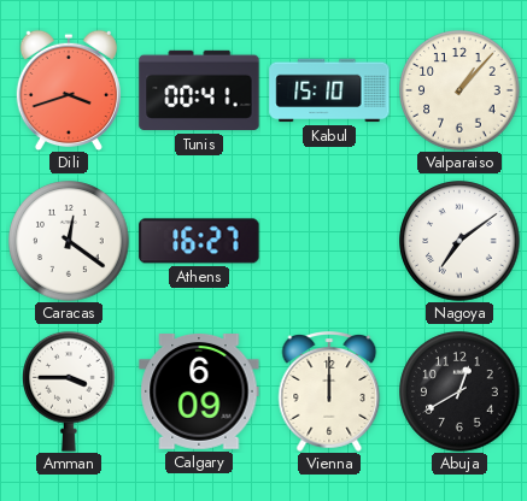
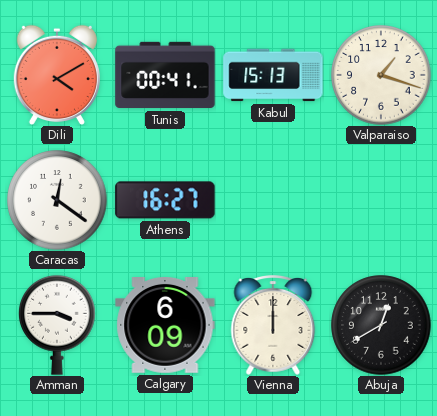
Dili: 3:42 -> 4:10
Kabul: 15:10 -> 15:13
Valparaiso: 1:07 -> 1:18
Nagoya: 7:09 -> none
